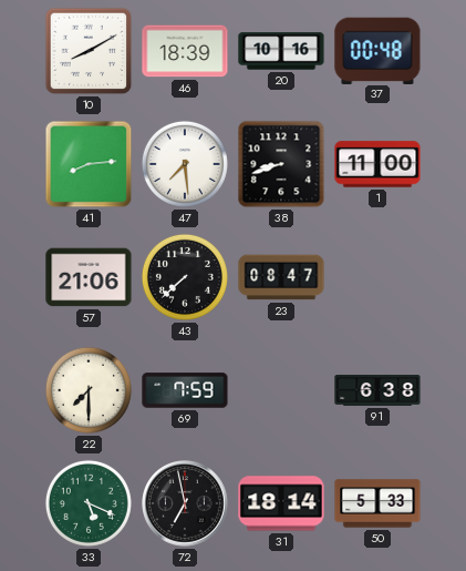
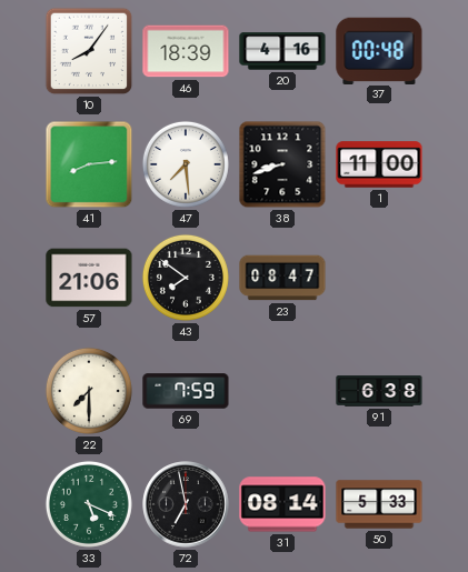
10: 8:10 -> 8:06
20: 10:16 -> 4:16
43: 7:38 -> 7:51
31: 18:14 -> 08:14
